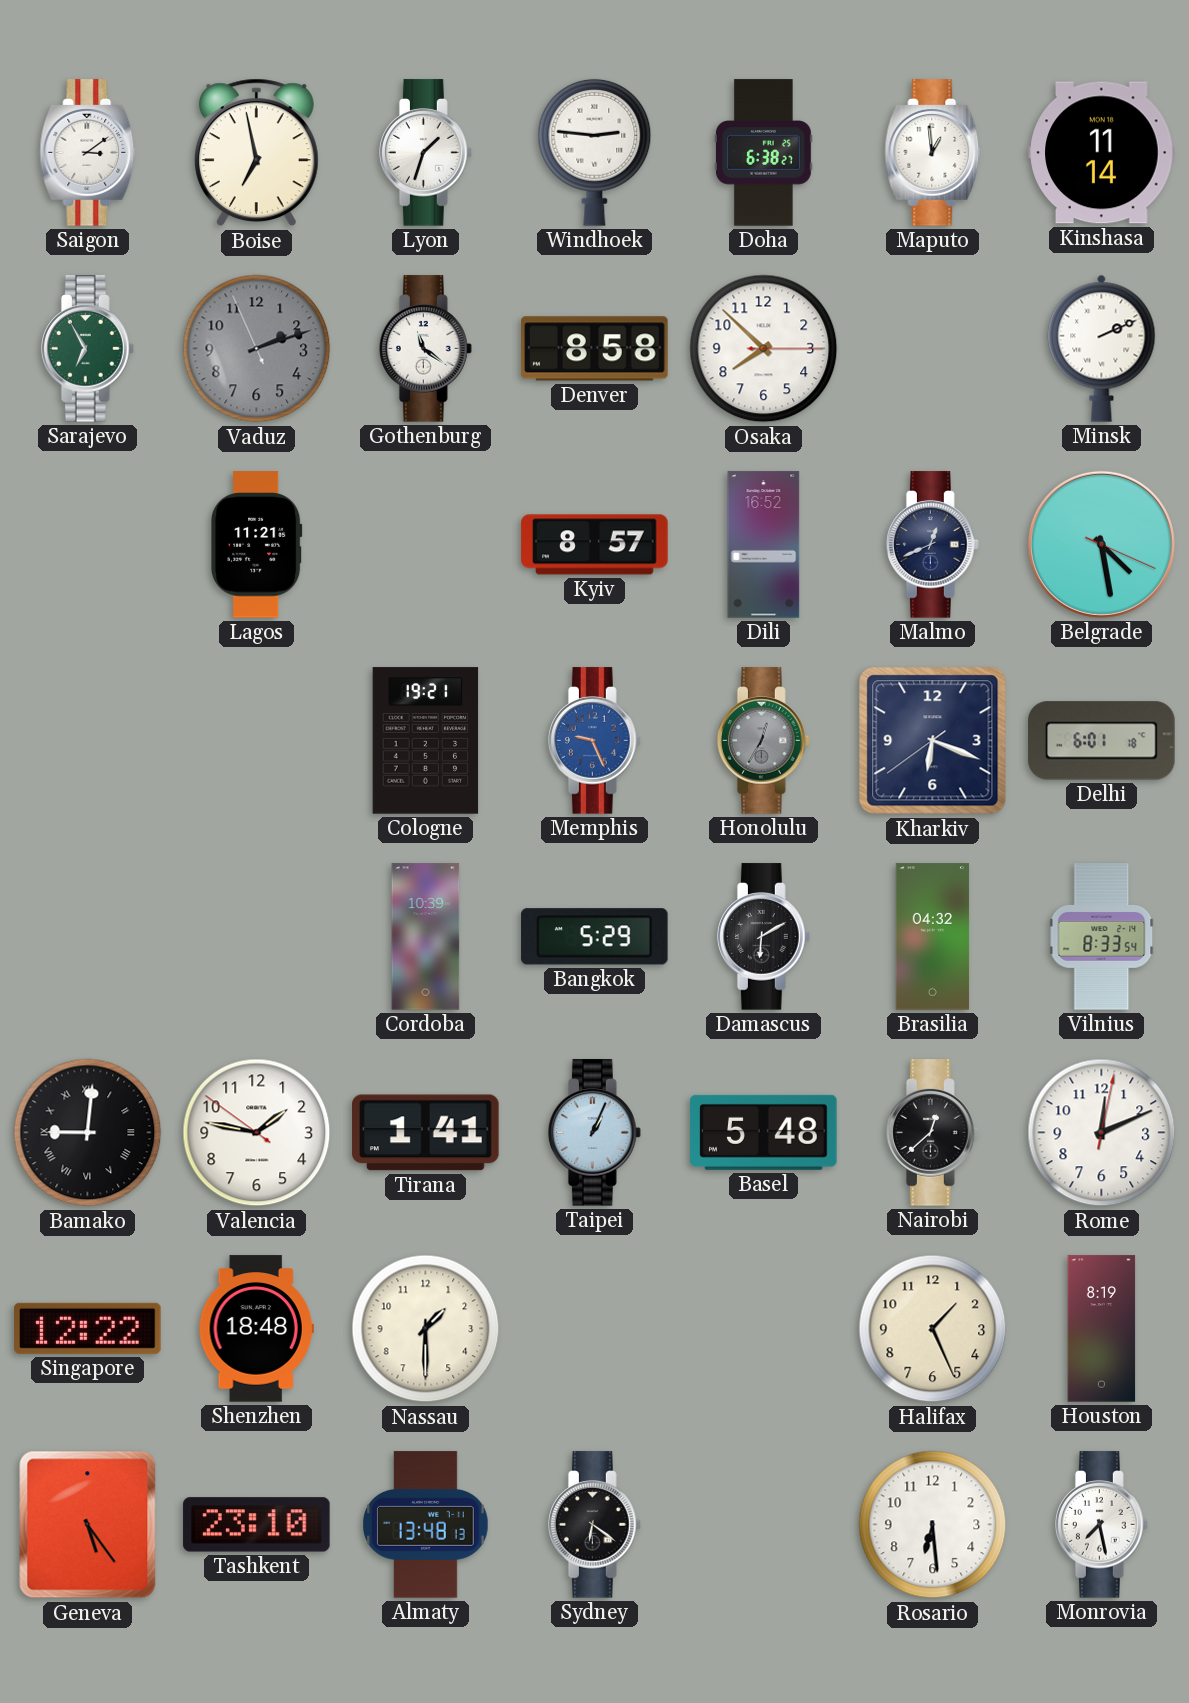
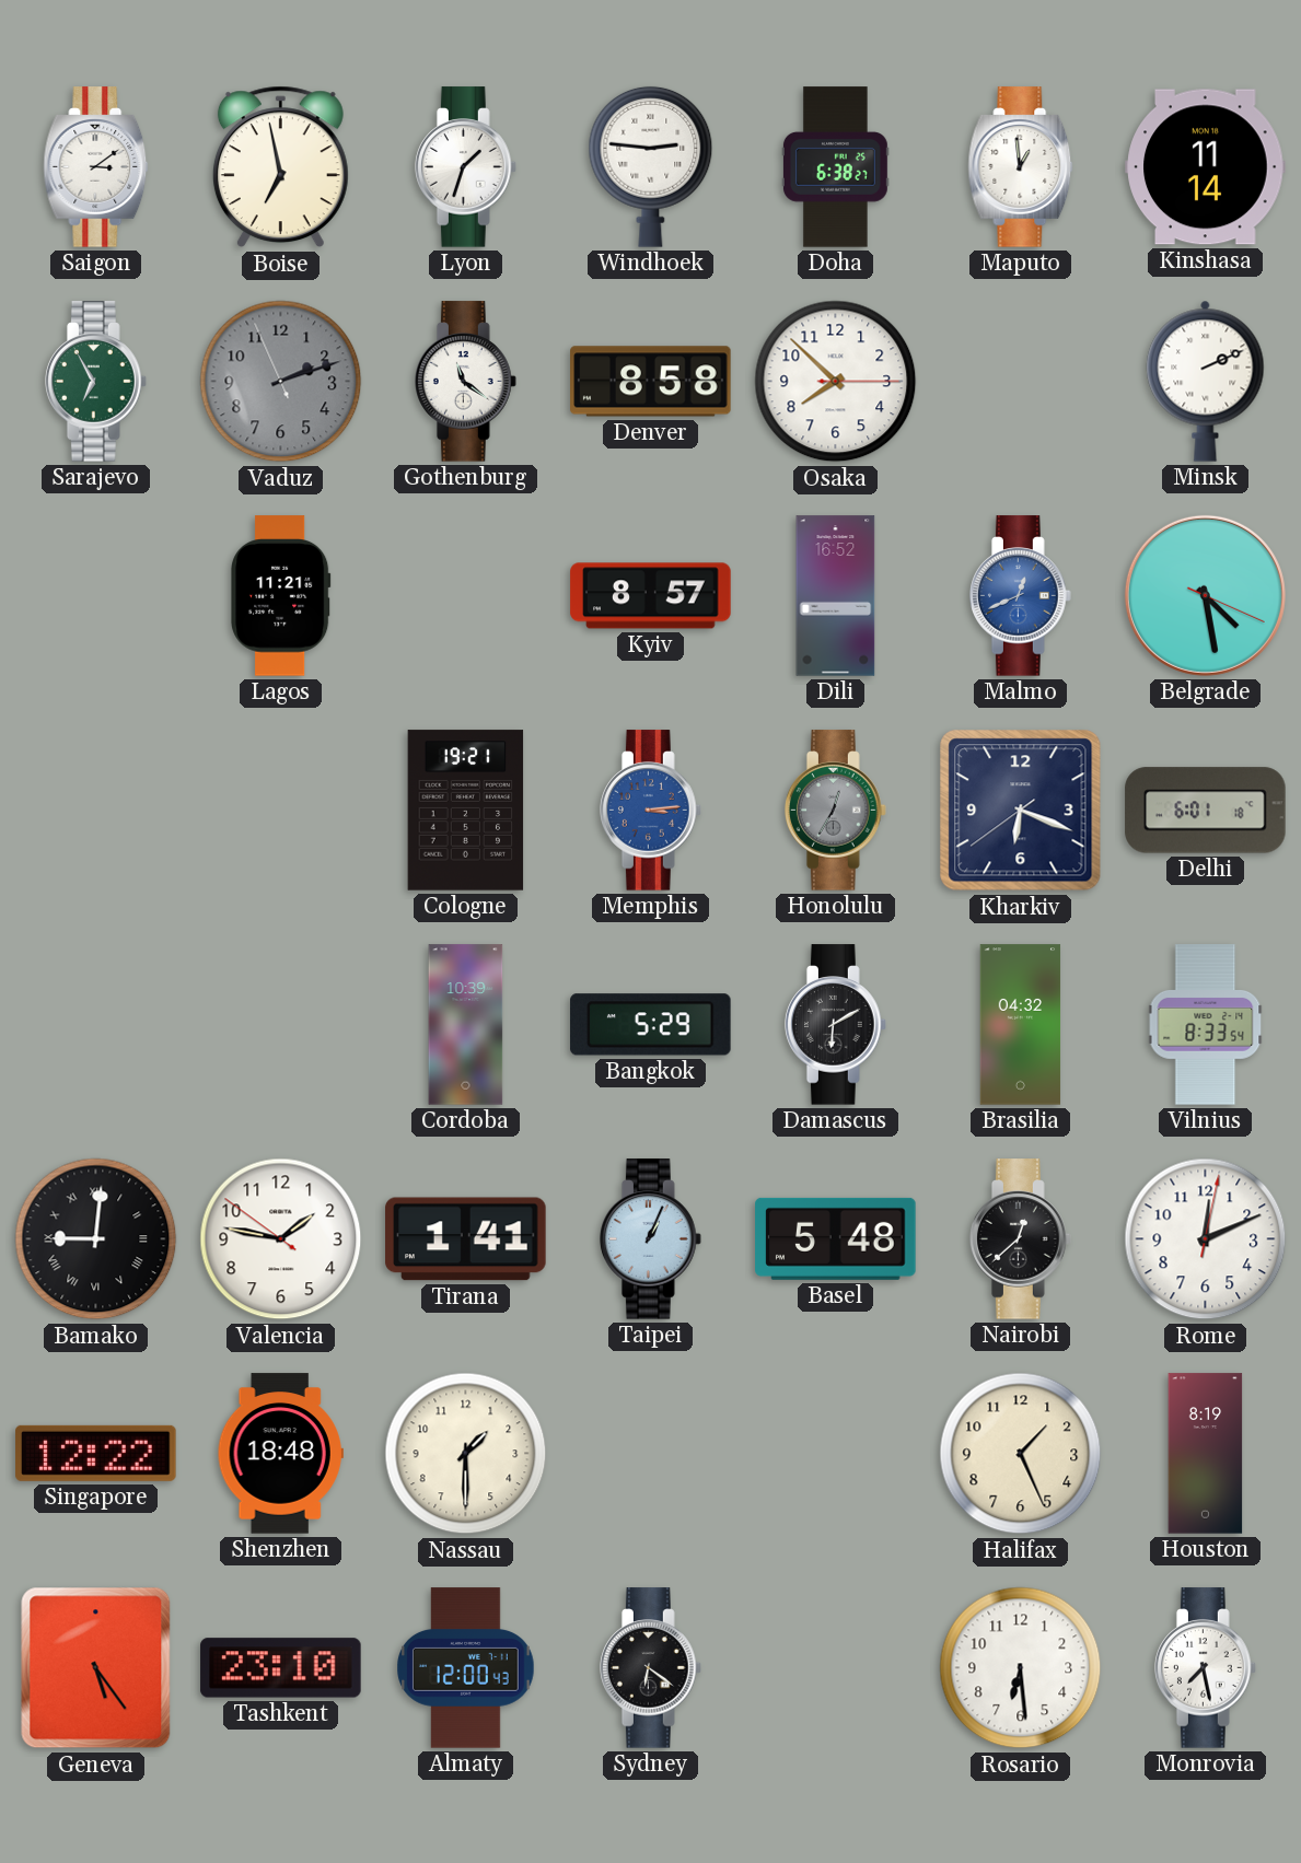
Malmo dial: navy -> blue
Memphis: 9:26 -> 3:14
Almaty: 13:48 -> 12:00
